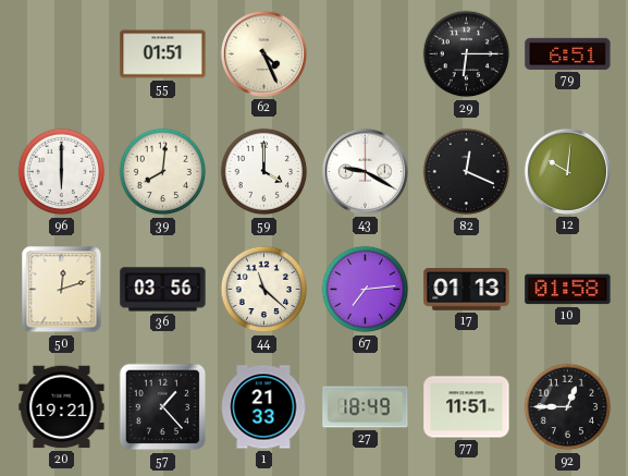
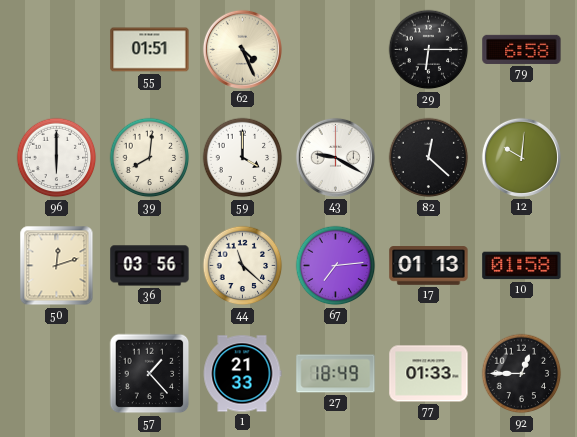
79: 6:51 -> 6:58
82: 12:19 -> 12:22
20: 19:21 -> none
77: 11:51 -> 01:33
